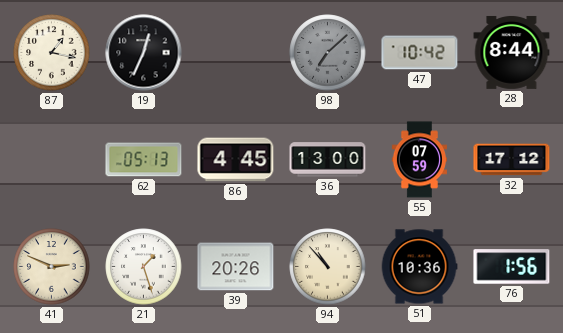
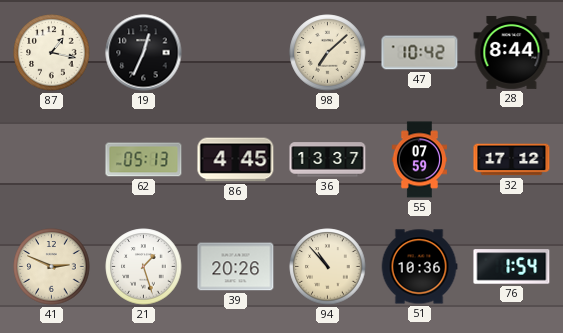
98 dial: grey -> cream
36: 13:00 -> 13:37
76: 1:56 -> 1:54
